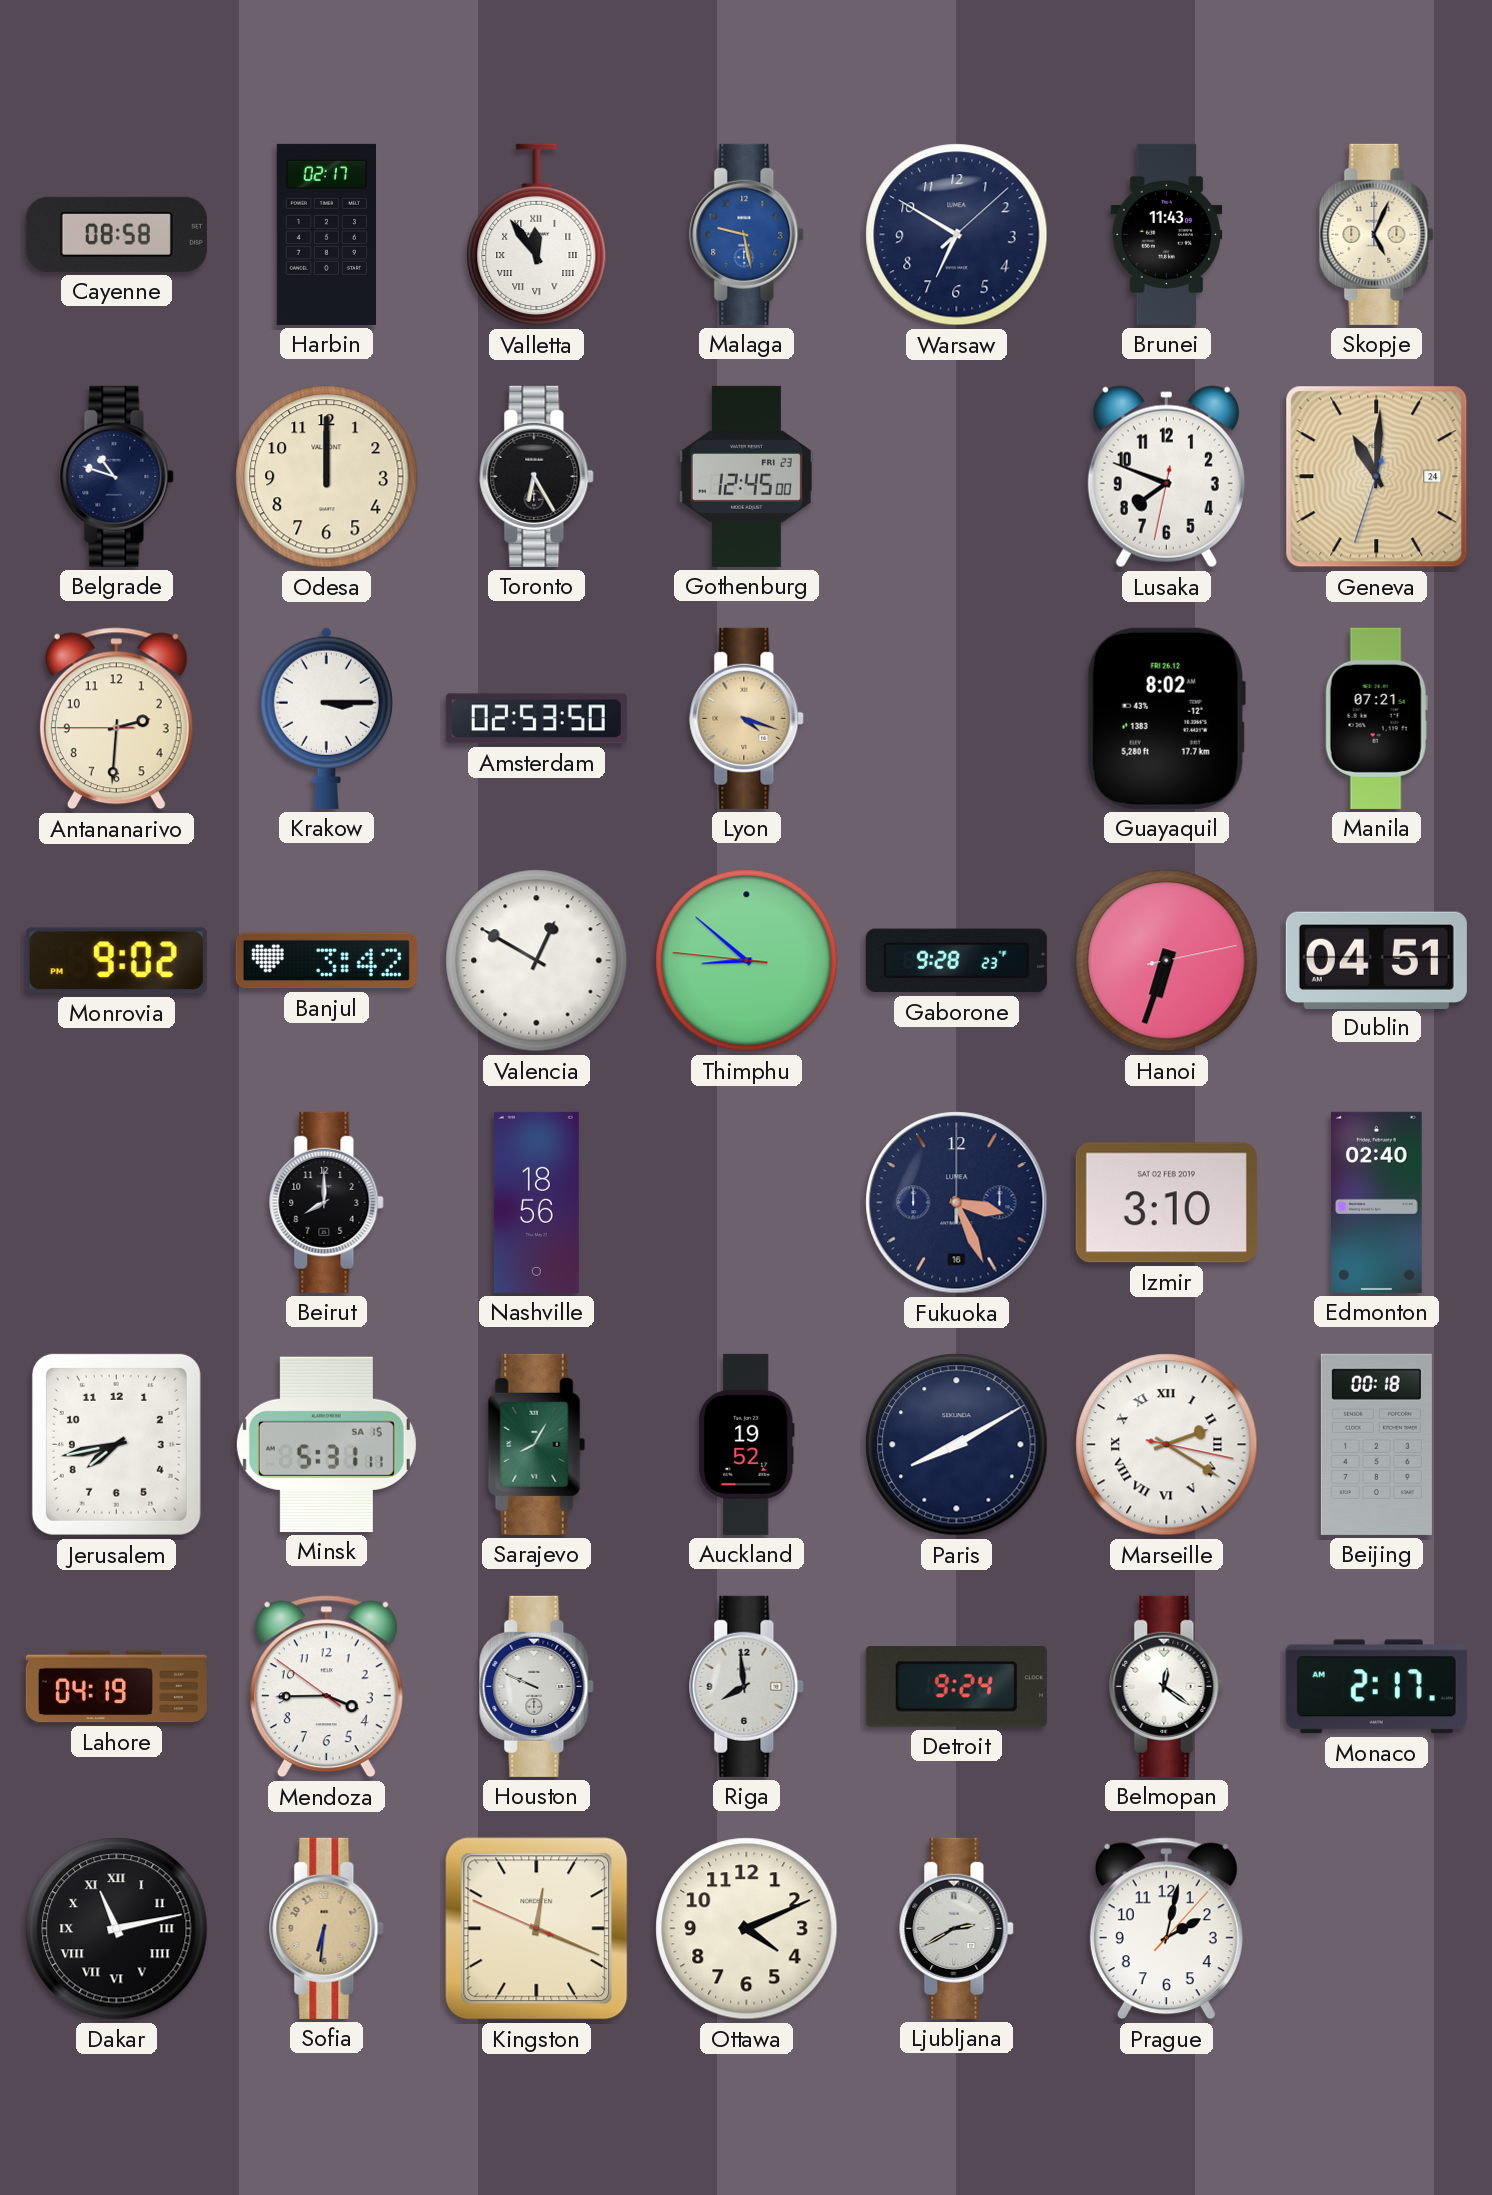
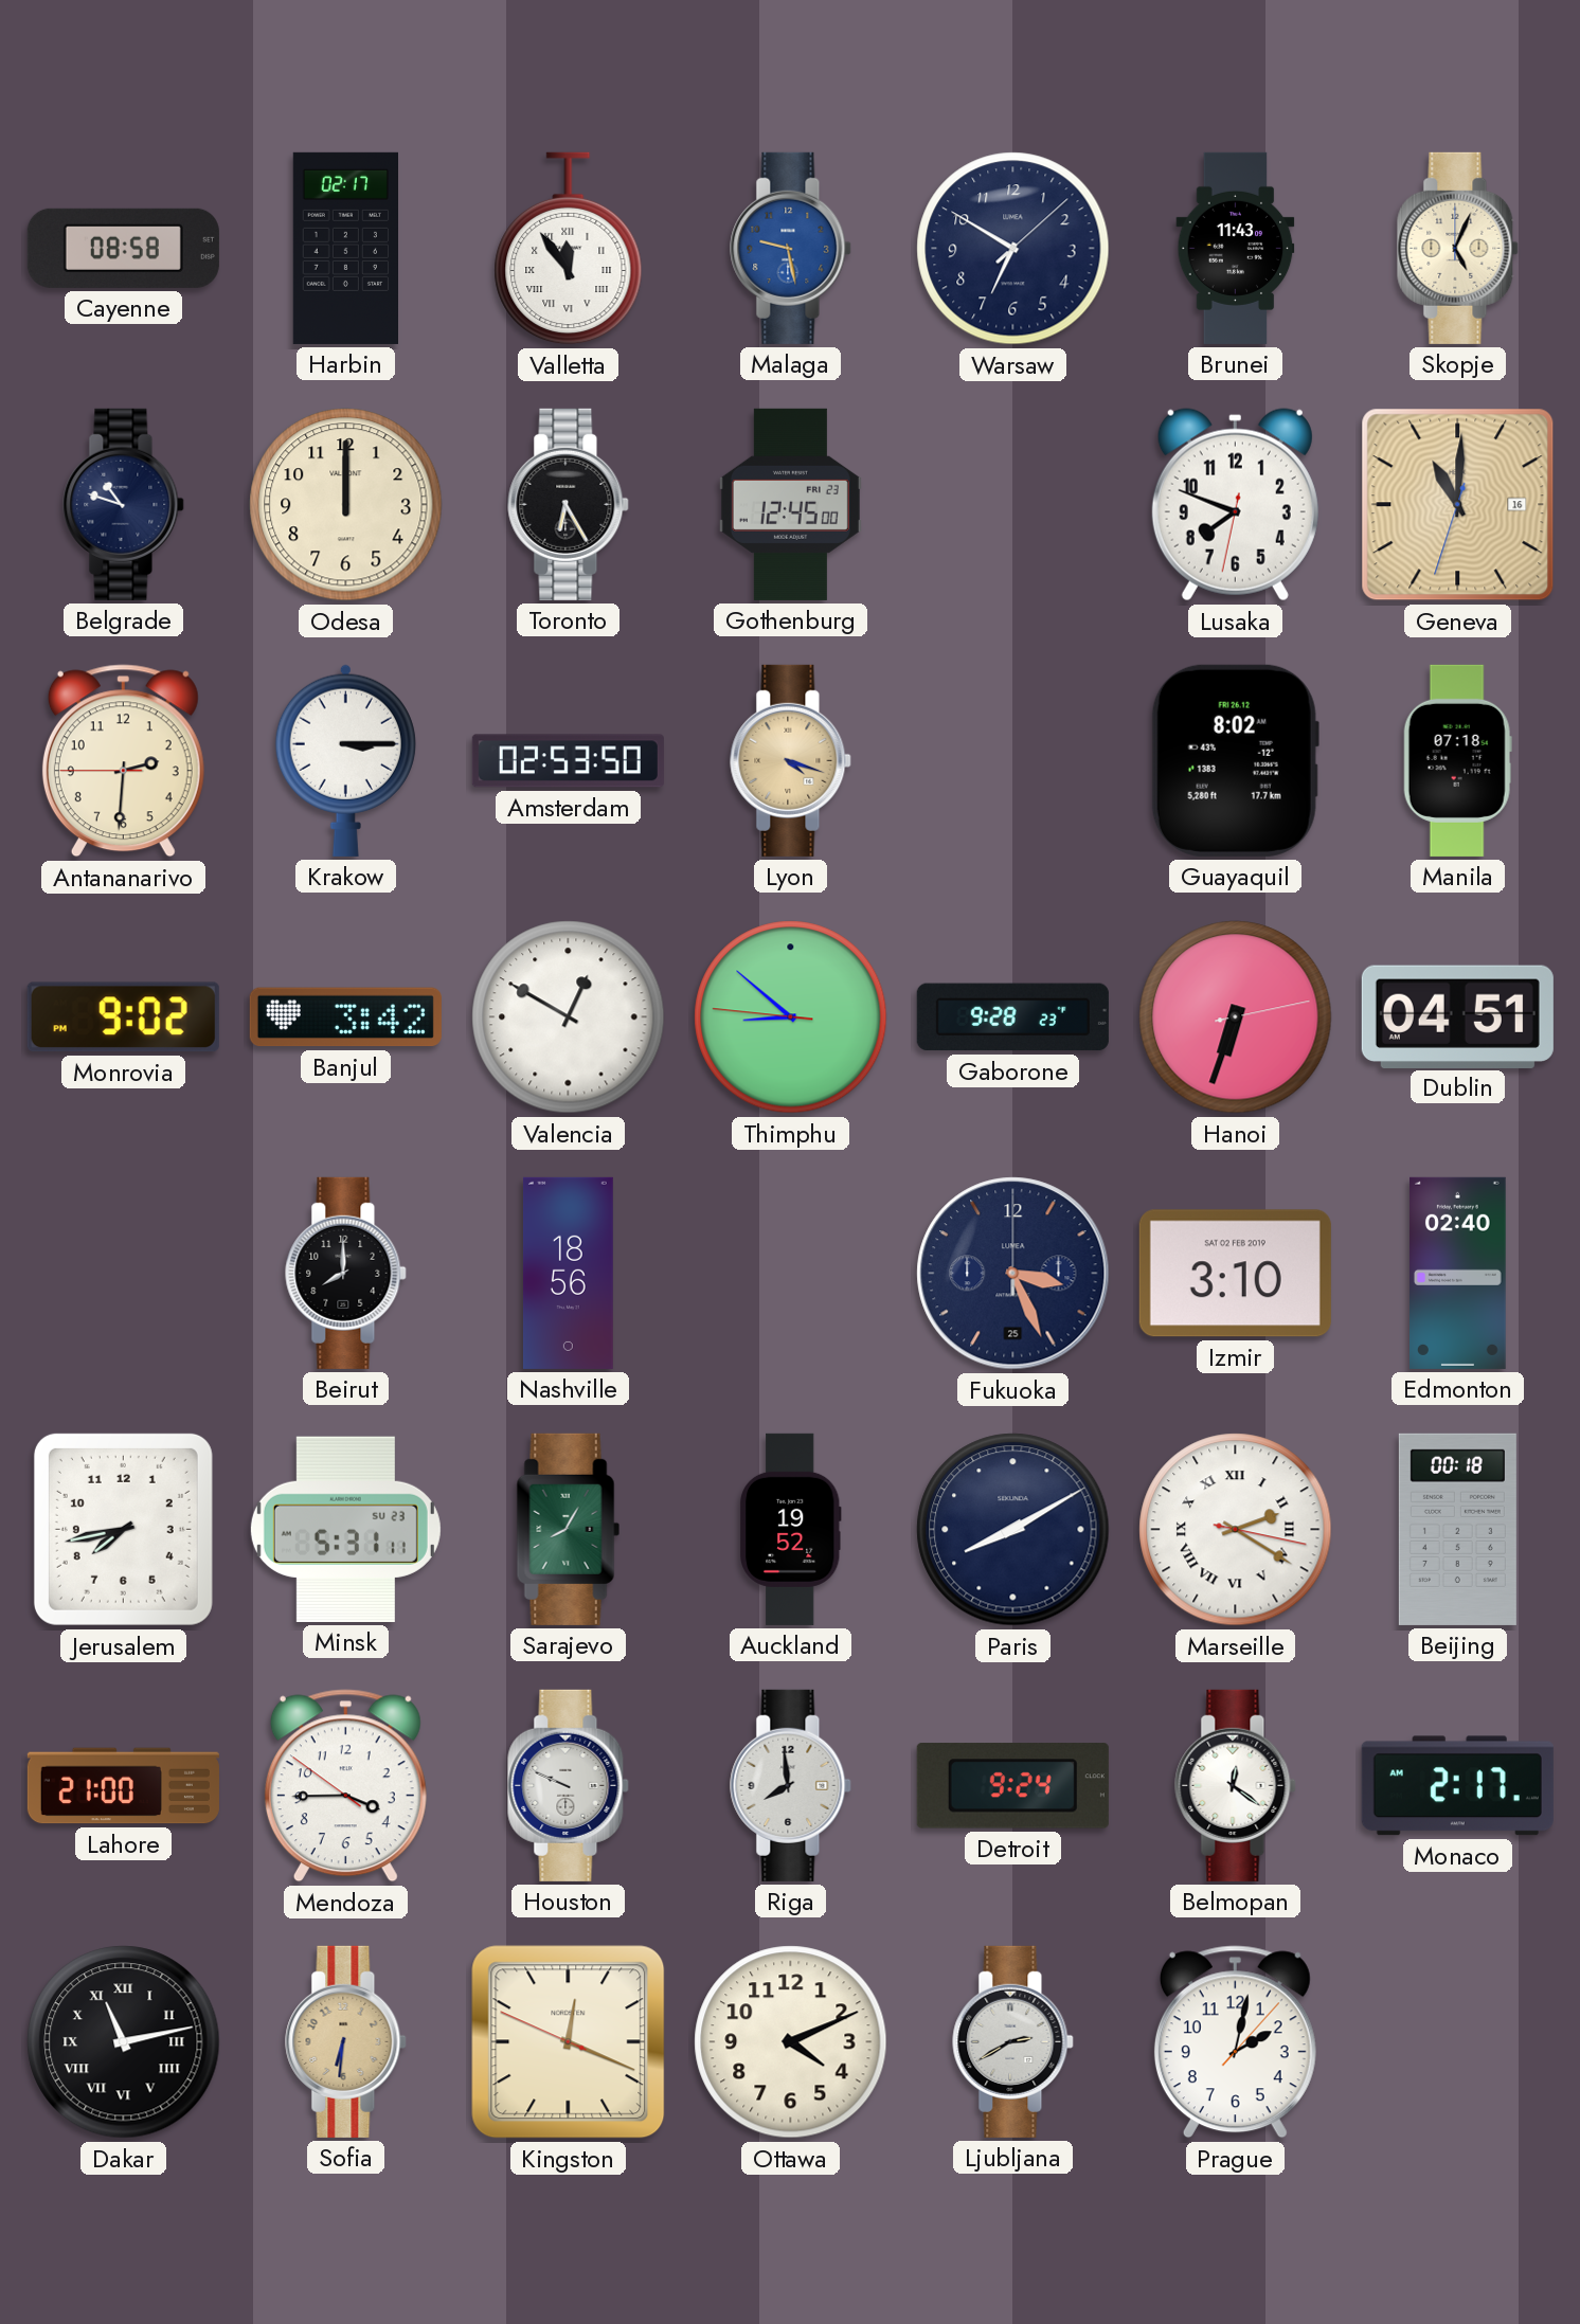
Geneva date: 24 -> 16
Manila: 07:21 -> 07:18
Fukuoka date: 16 -> 25
Minsk date: SA 15 -> SU 23
Lahore: 04:19 -> 21:00
